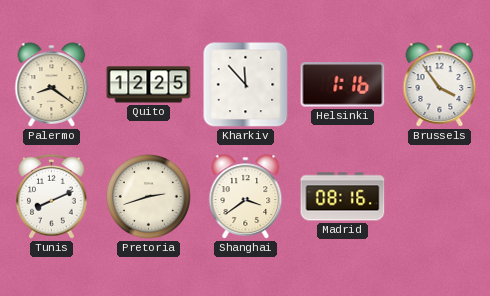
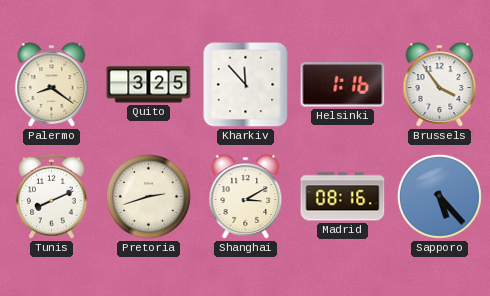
Quito: 12:25 -> 3:25
Shanghai: 3:39 -> 3:10
Sapporo: none -> 5:23
